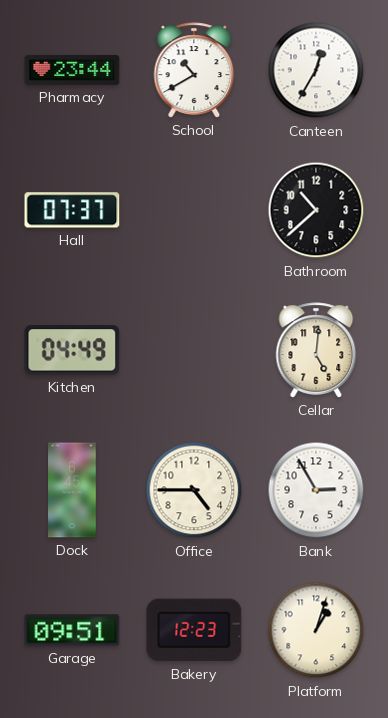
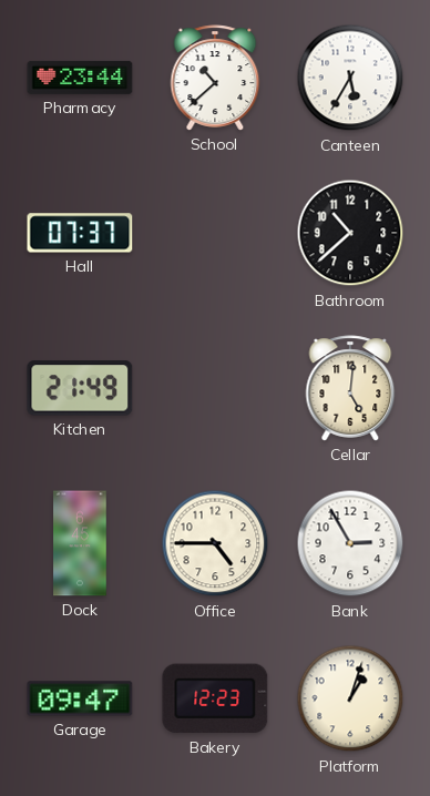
School: 10:40 -> 10:38
Canteen: 12:35 -> 5:35
Kitchen: 04:49 -> 21:49
Garage: 09:51 -> 09:47
